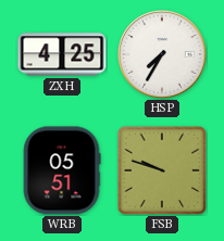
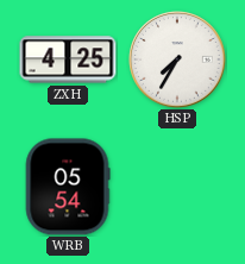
WRB: 05:51 -> 05:54
FSB: 9:48 -> none
